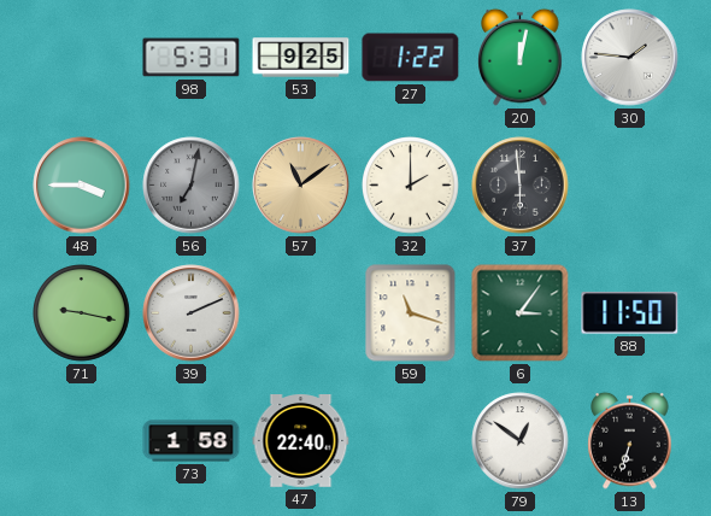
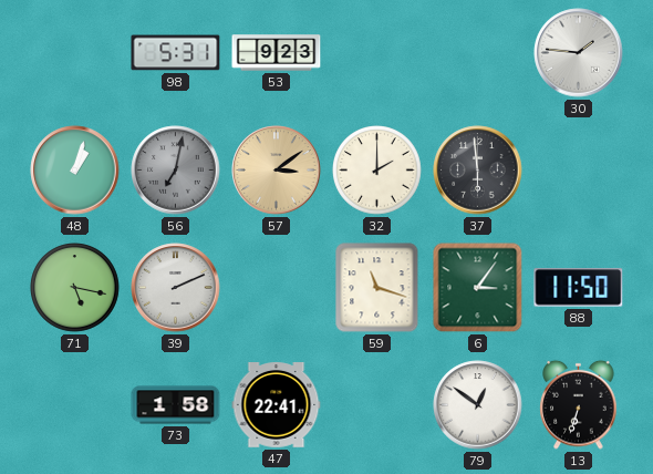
53: 9:25 -> 9:23
27: 1:22 -> none
20: 12:02 -> none
48: 3:45 -> 1:03
57: 11:09 -> 3:09
71: 9:17 -> 5:17
47: 22:40 -> 22:41
